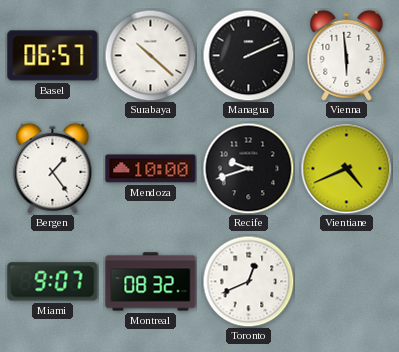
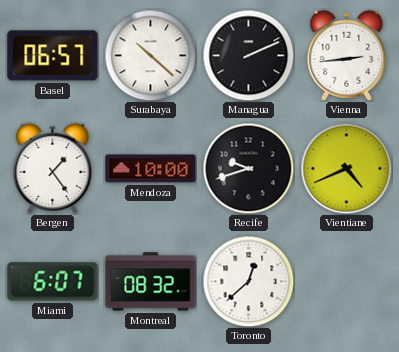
Vienna: 5:59 -> 2:44
Miami: 9:07 -> 6:07
Toronto: 12:41 -> 12:38
